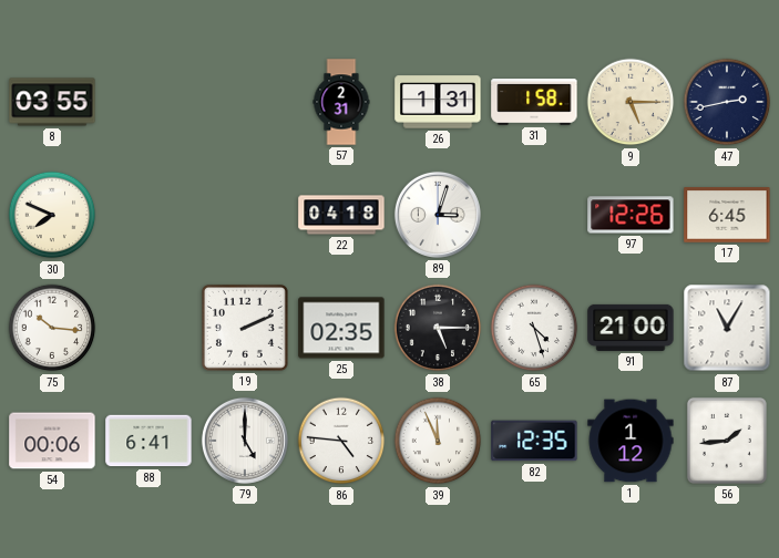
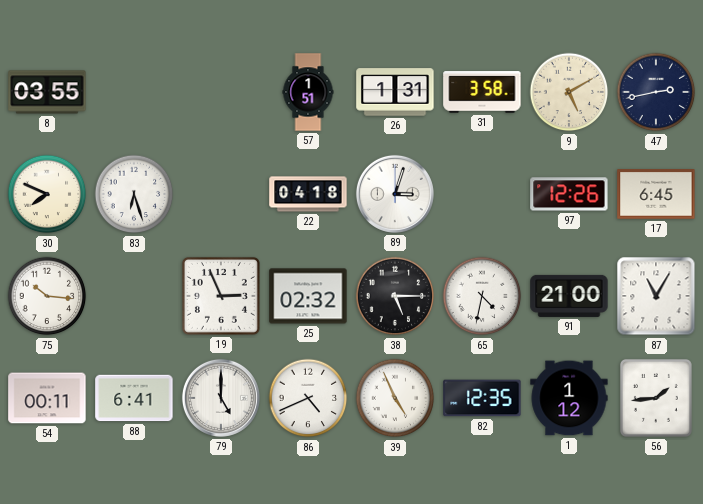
57: 2:31 -> 1:51
31: 1:58 -> 3:58
9: 5:15 -> 5:10
83: none -> 6:27
19: 2:11 -> 2:56
25: 02:35 -> 02:32
65: 4:27 -> 4:32
54: 00:06 -> 00:11
86: 4:46 -> 4:41
39: 11:56 -> 4:56
